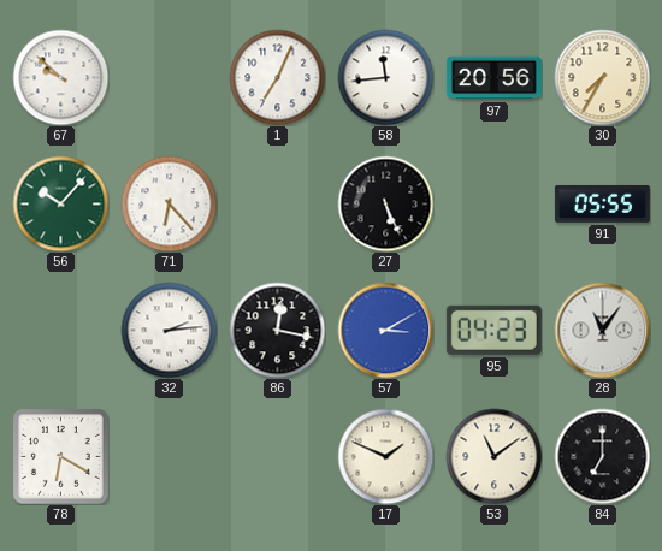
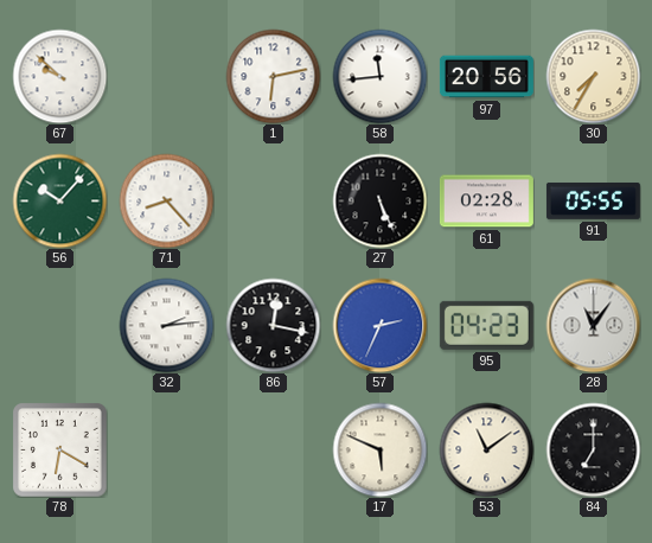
1: 7:04 -> 6:13
71: 6:23 -> 8:23
61: none -> 02:28
57: 3:10 -> 2:34
17: 1:49 -> 5:49
